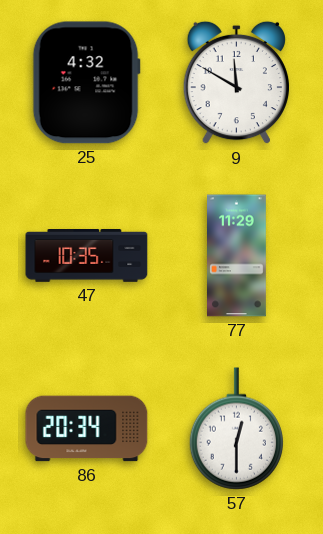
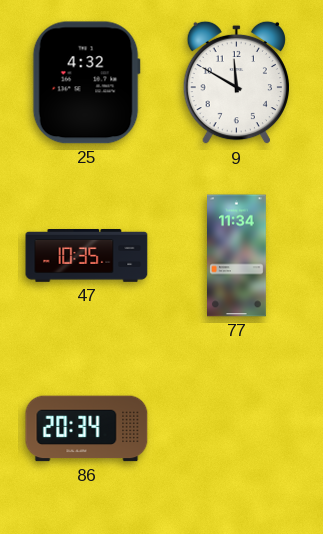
77: 11:29 -> 11:34
57: 12:30 -> none
